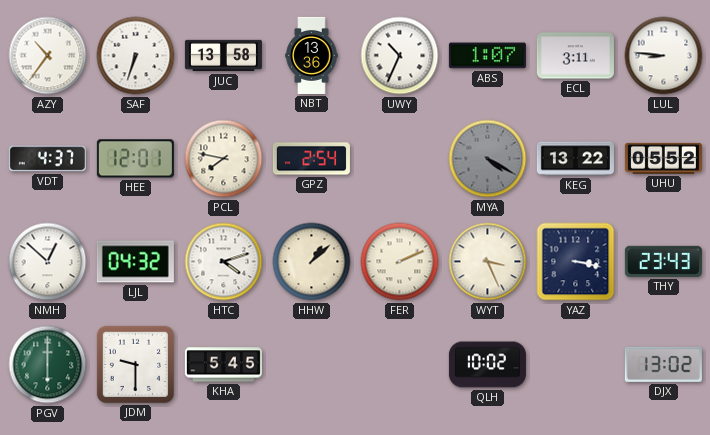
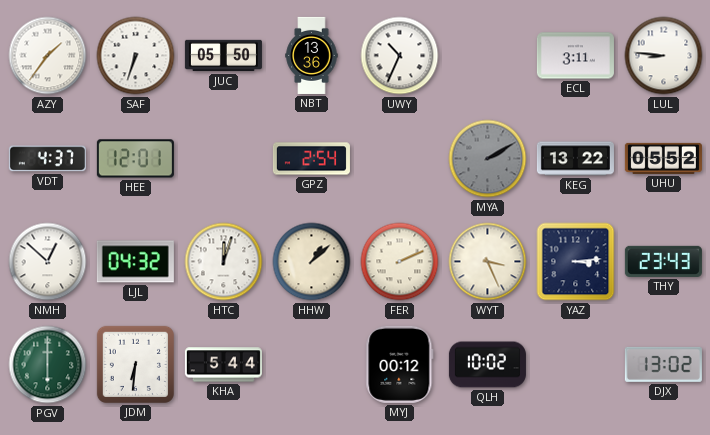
AZY: 10:36 -> 1:36
JUC: 13:58 -> 05:50
ABS: 1:07 -> none
PCL: 7:47 -> none
MYA: 4:20 -> 2:10
HTC: 4:12 -> 12:03
YAZ: 3:17 -> 3:14
JDM: 9:30 -> 6:31
KHA: 5:45 -> 5:44
MYJ: none -> 00:12
